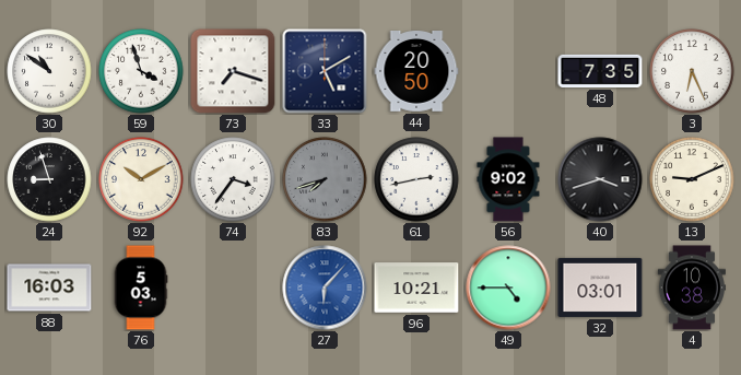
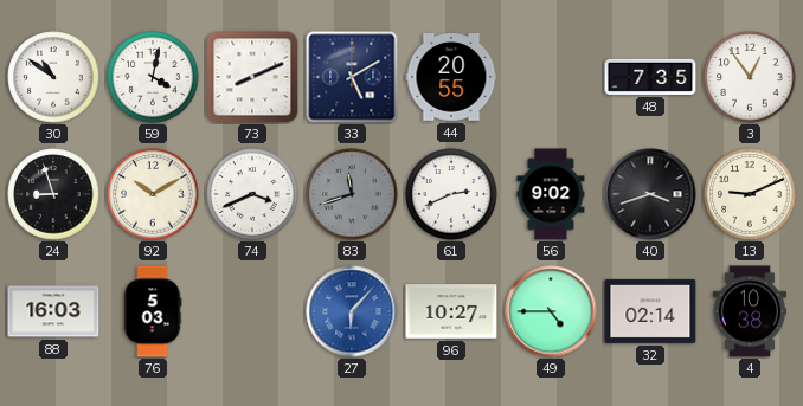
59: 3:57 -> 4:02
73: 7:18 -> 8:11
44: 20:50 -> 20:55
3: 6:26 -> 12:54
74: 3:36 -> 3:41
83: 7:42 -> 11:42
61: 2:43 -> 2:41
96: 10:21 -> 10:27
32: 03:01 -> 02:14
